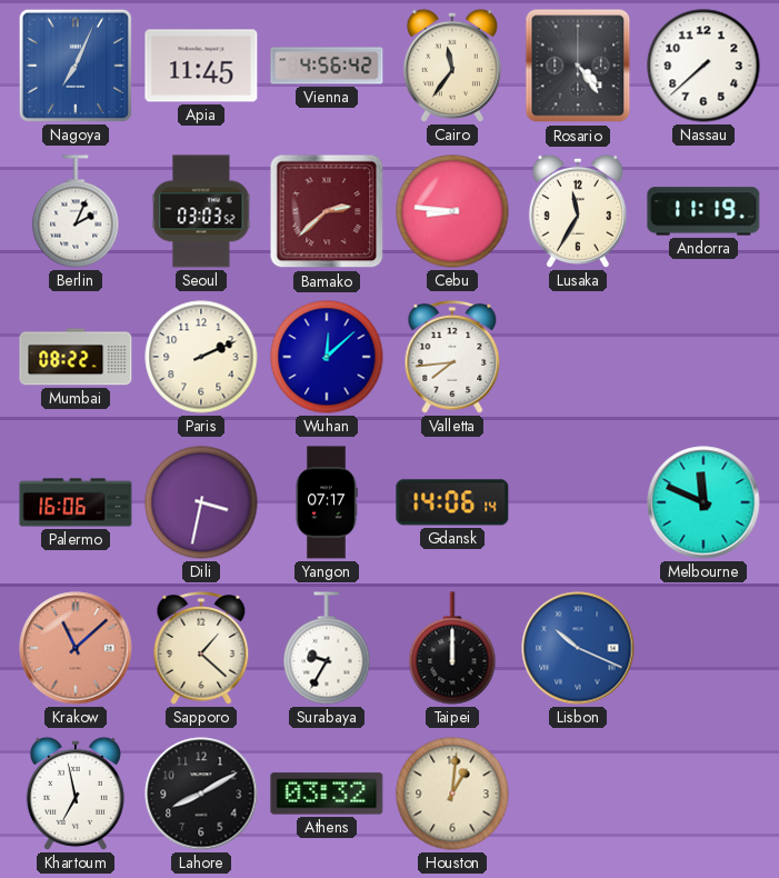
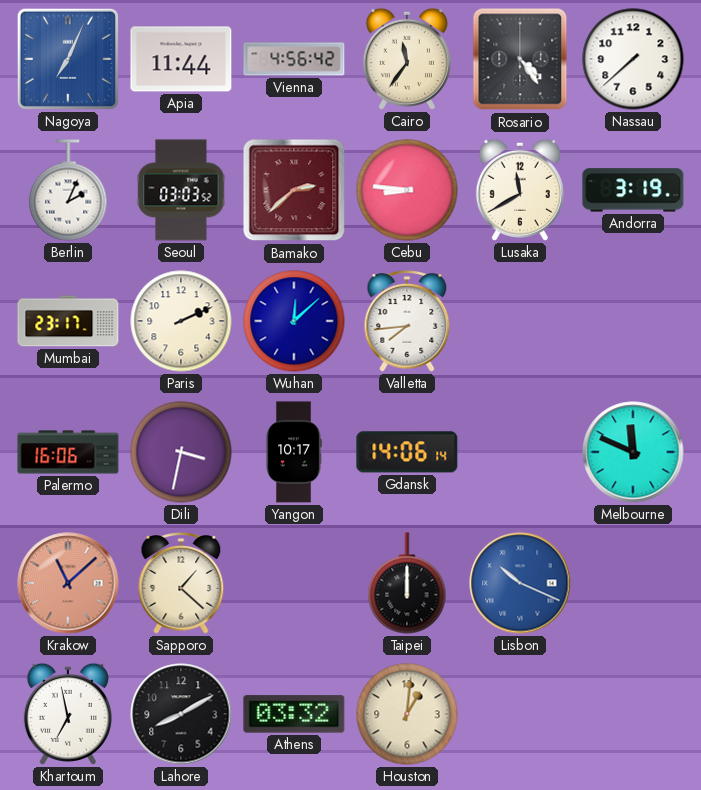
Apia: 11:45 -> 11:44
Lusaka: 11:35 -> 11:40
Andorra: 11:19 -> 3:19
Mumbai: 08:22 -> 23:17
Yangon: 07:17 -> 10:17
Surabaya: 9:35 -> none
